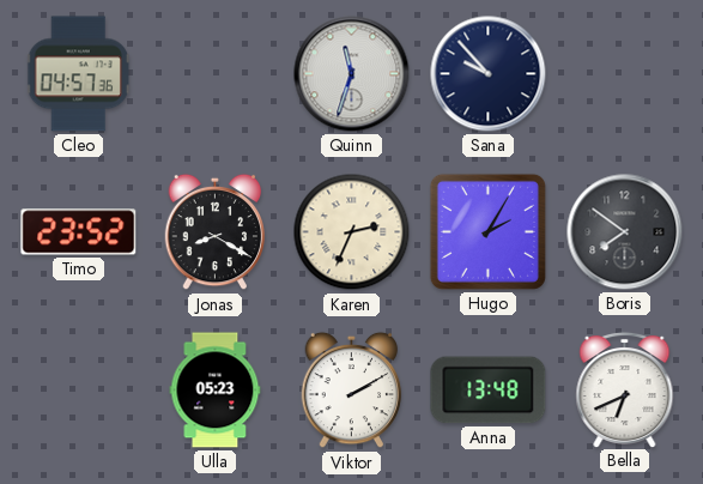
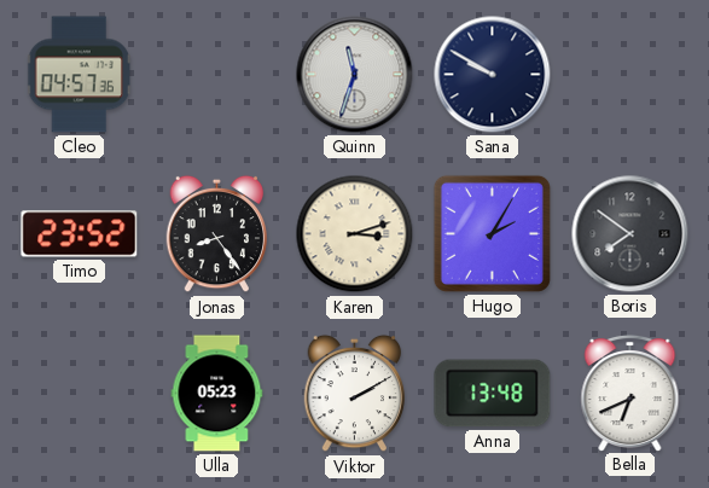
Sana: 9:53 -> 9:50
Jonas: 8:20 -> 8:24
Karen: 2:34 -> 3:12
